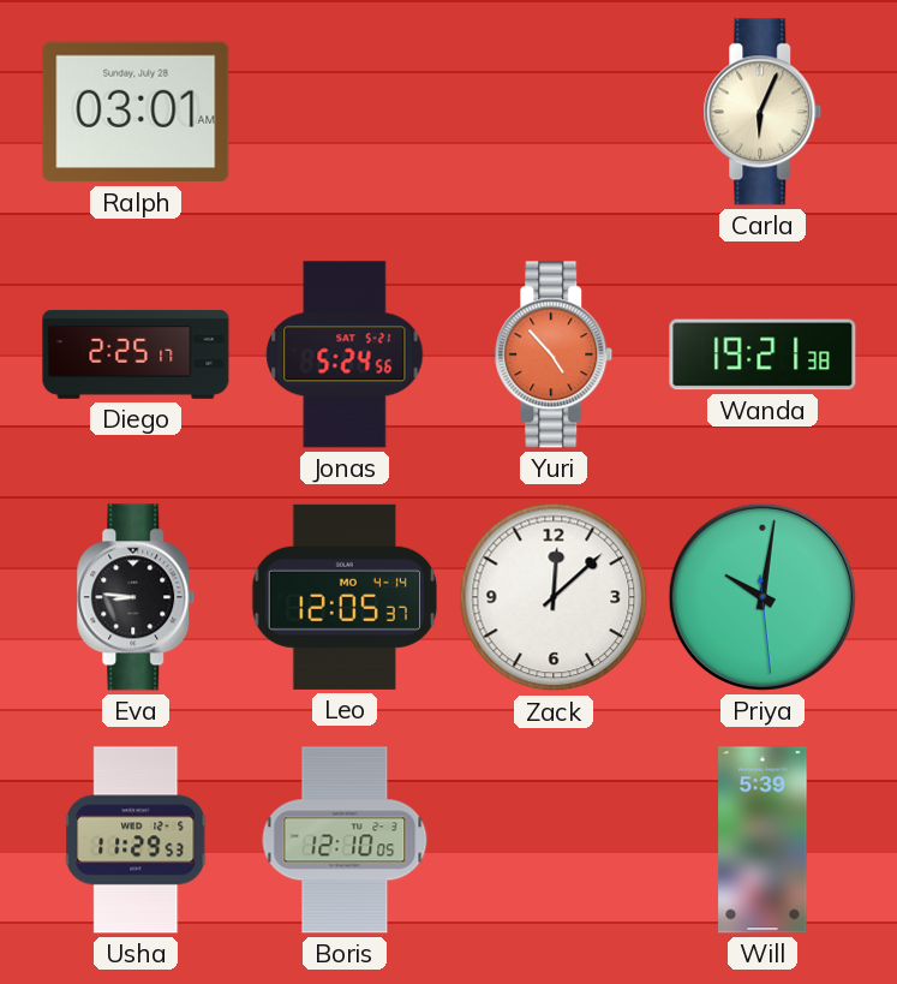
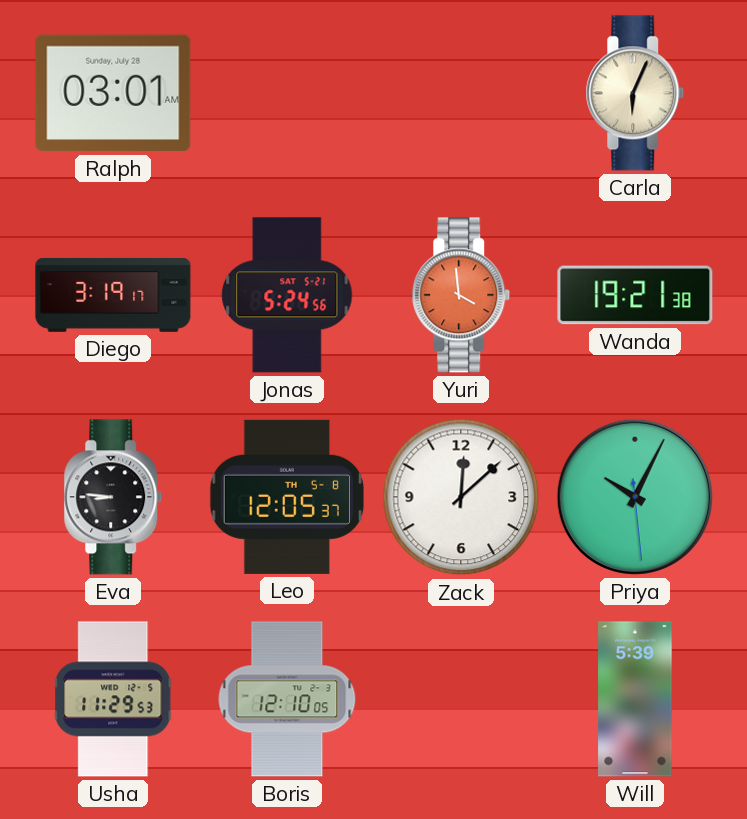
Diego: 2:25 -> 3:19
Yuri: 4:53 -> 3:59
Leo date: MO 4-14 -> TH 5-8
Priya: 10:01 -> 10:04
